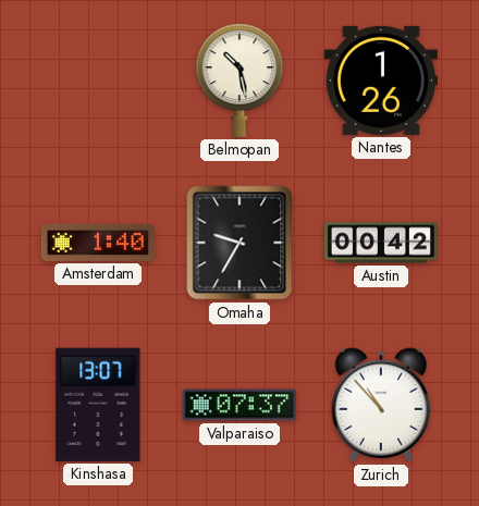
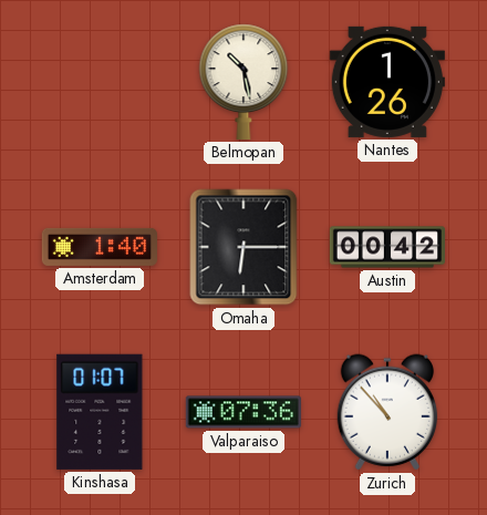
Omaha: 9:35 -> 6:15
Kinshasa: 13:07 -> 01:07
Valparaiso: 07:37 -> 07:36
